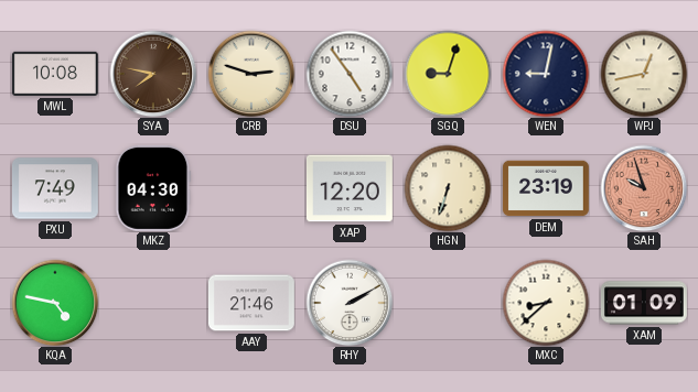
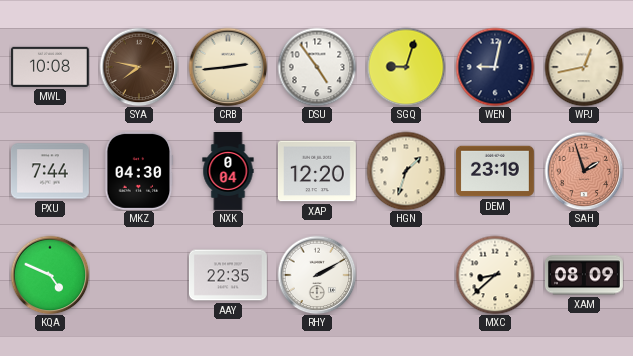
CRB: 2:48 -> 2:44
PXU: 7:49 -> 7:44
NXK: none -> 0:04
HGN: 6:33 -> 1:33
SAH: 9:57 -> 1:57
KQA: 4:47 -> 4:49
AAY: 21:46 -> 22:35
XAM: 01:09 -> 08:09
